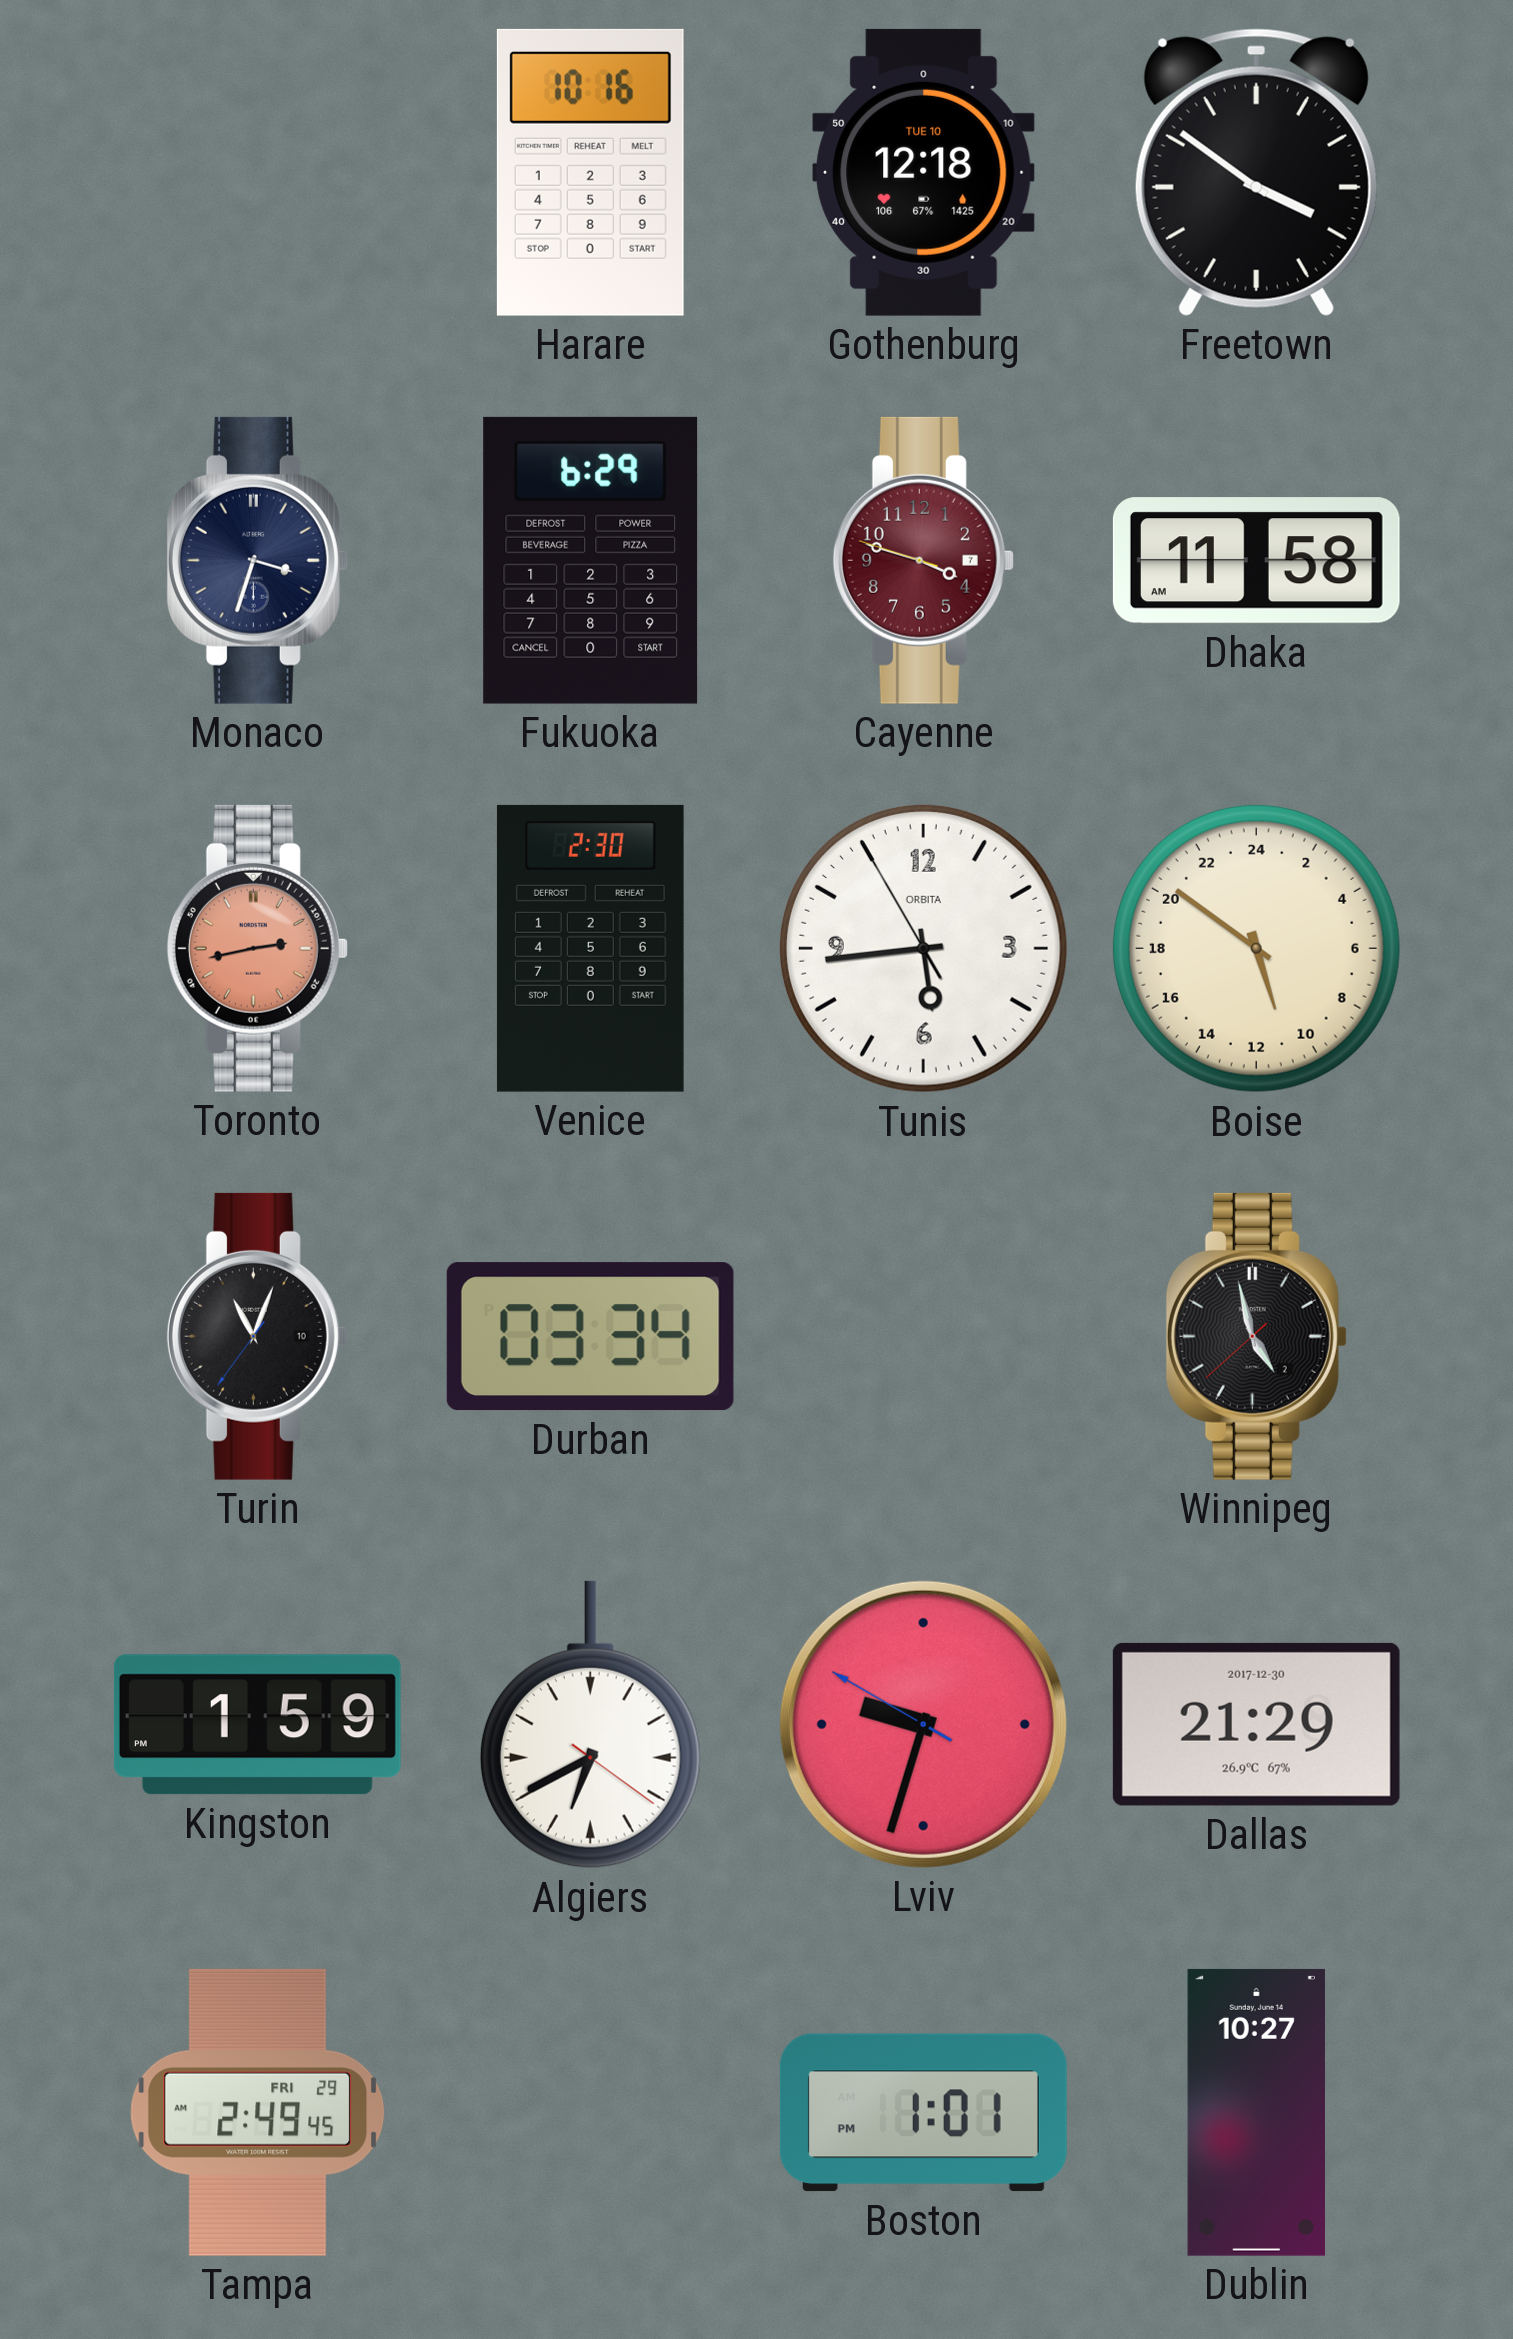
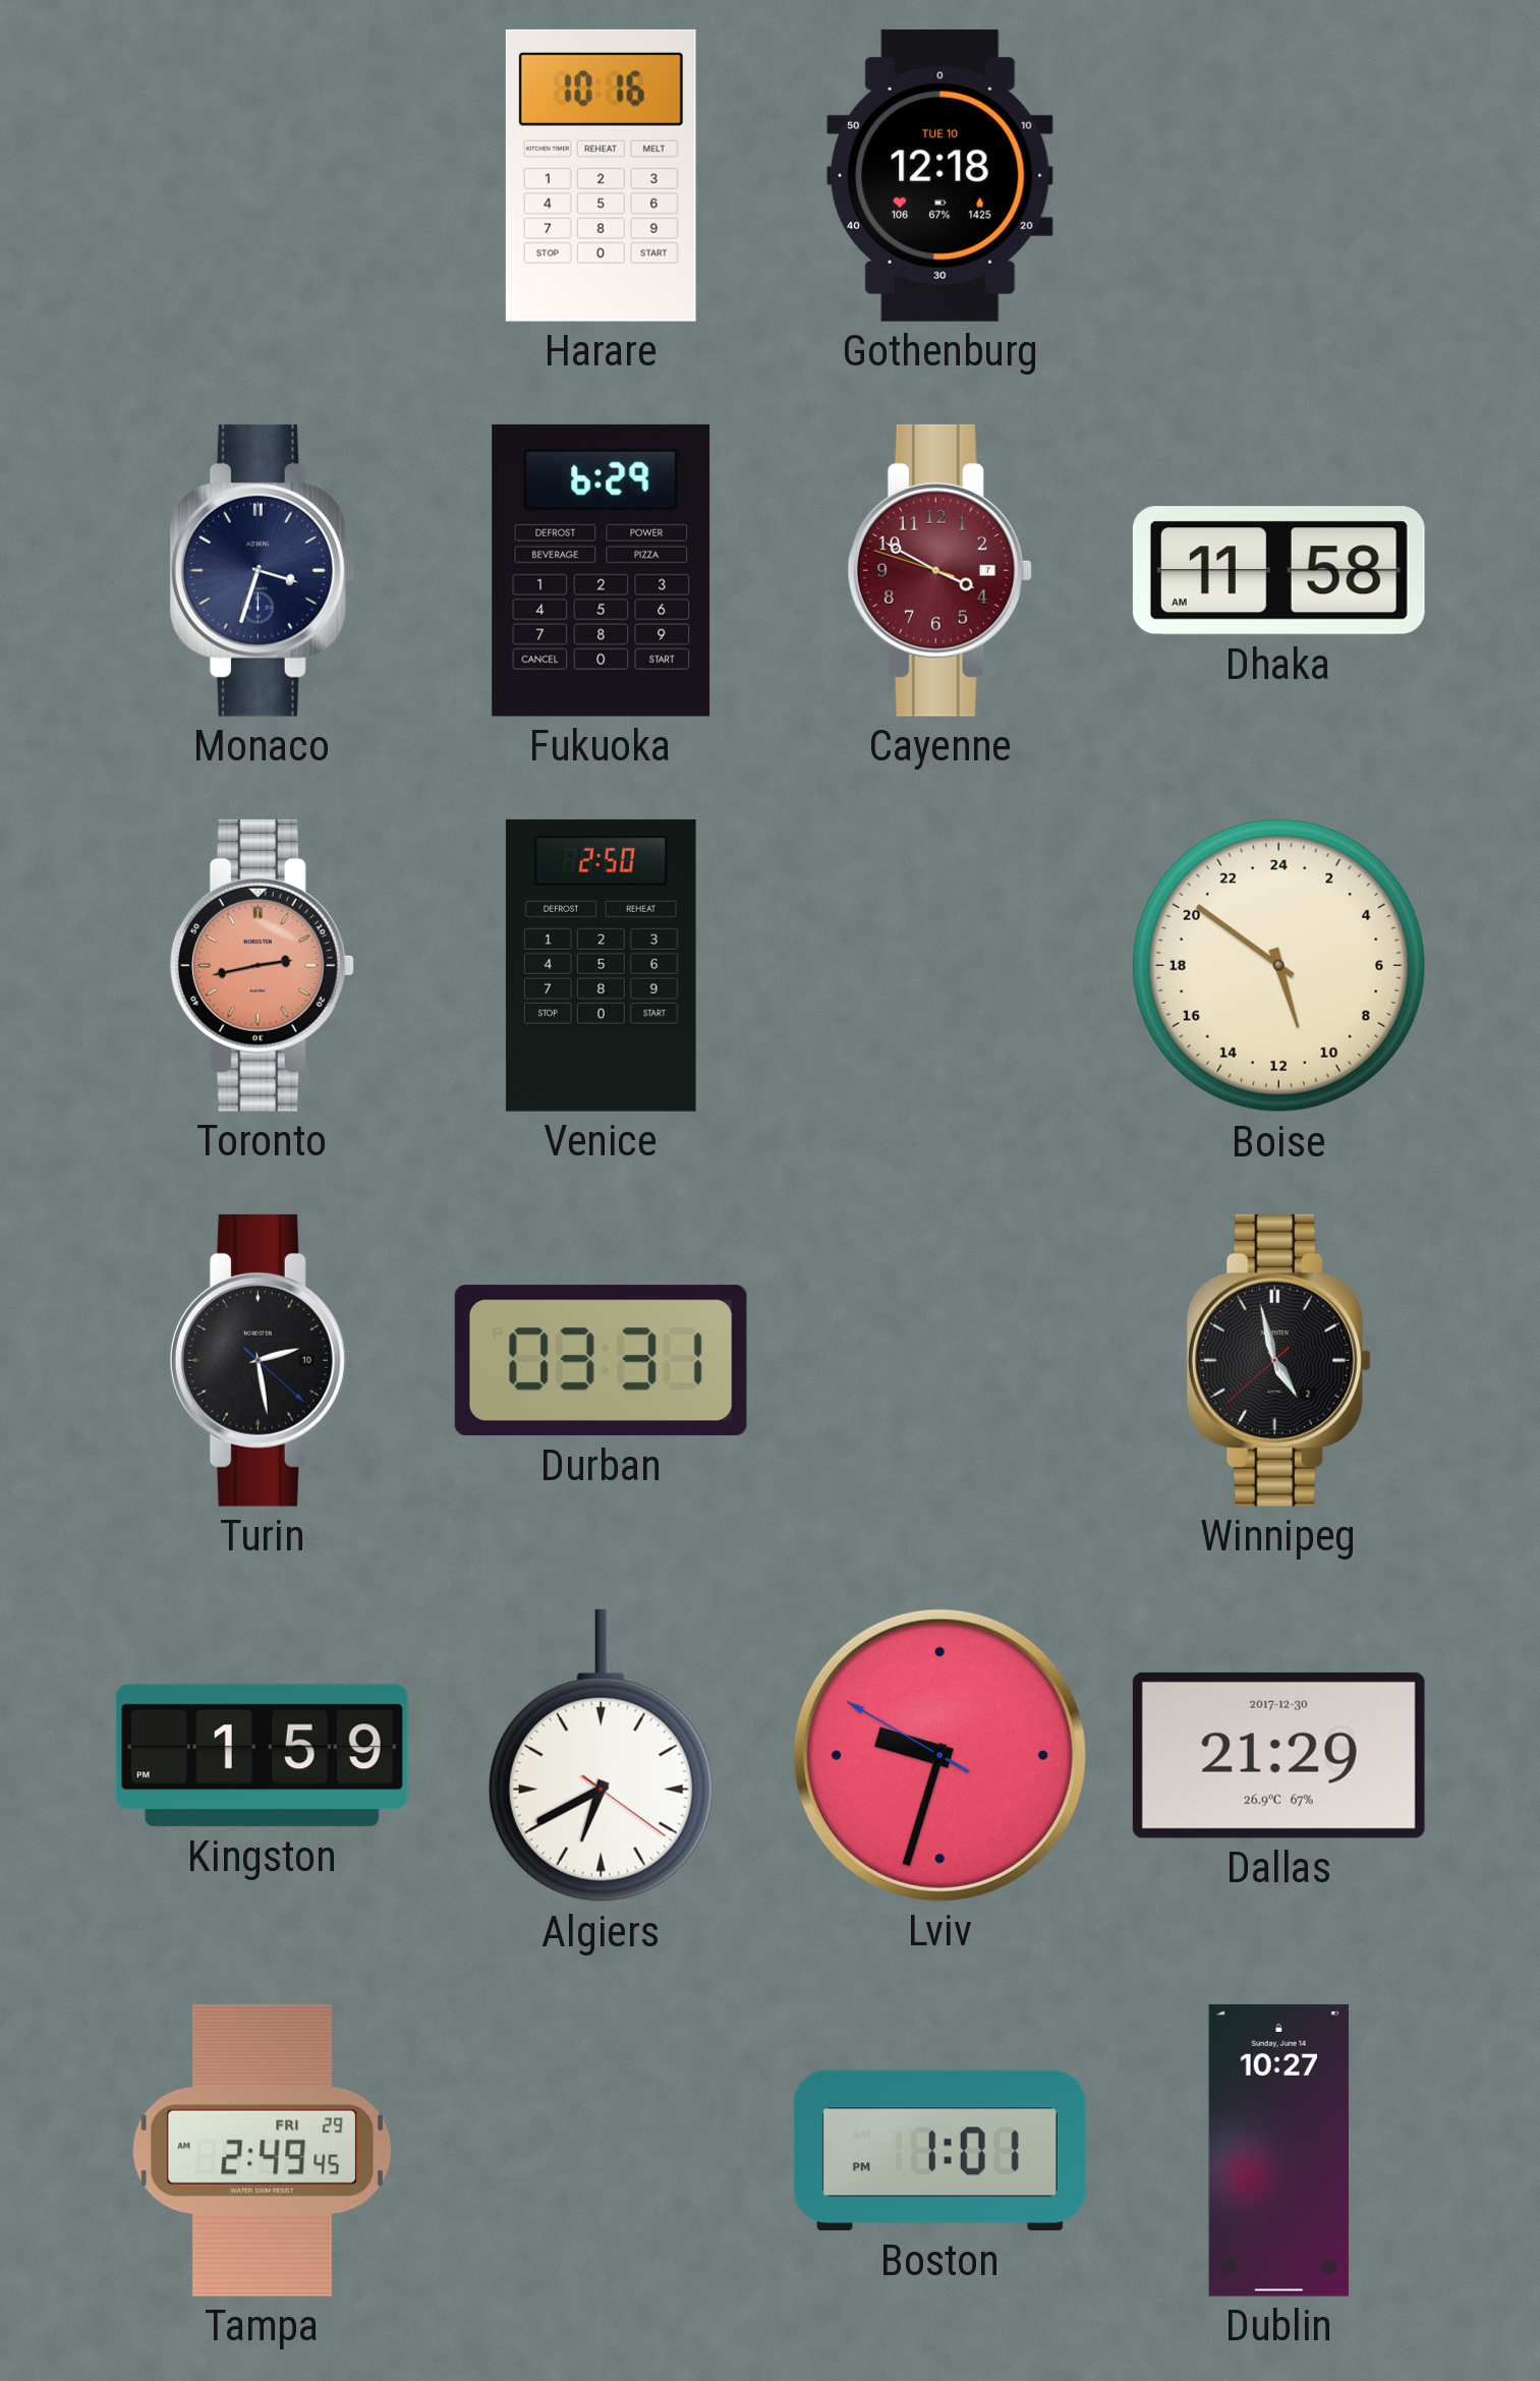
Freetown: 3:51 -> none
Cayenne: 3:47 -> 3:49
Venice: 2:30 -> 2:50
Tunis: 5:43 -> none
Turin: 11:03 -> 2:28
Durban: 03:34 -> 03:31
